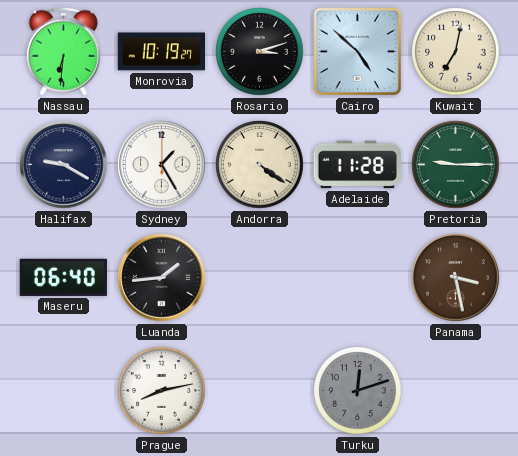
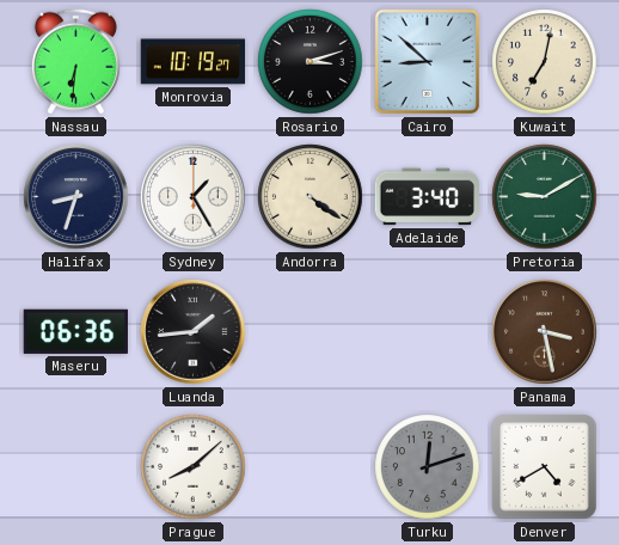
Cairo: 4:52 -> 8:52
Halifax: 9:20 -> 8:33
Adelaide: 11:28 -> 3:40
Pretoria: 9:15 -> 9:10
Maseru: 06:40 -> 06:36
Prague: 8:13 -> 8:08
Denver: none -> 4:40
